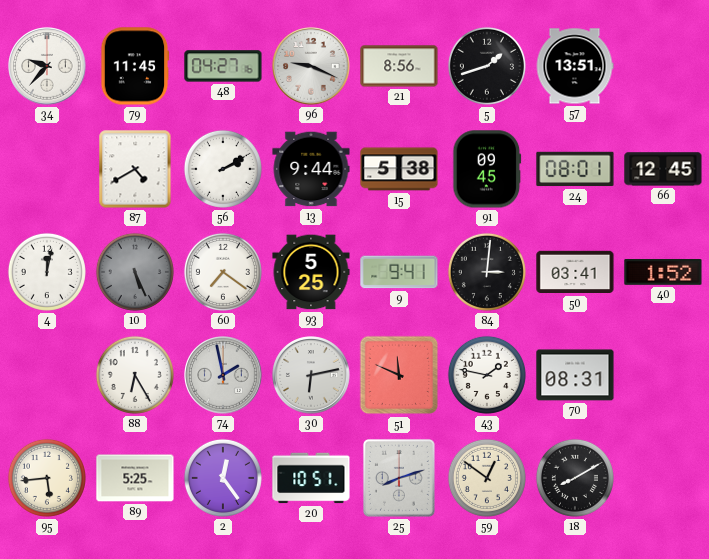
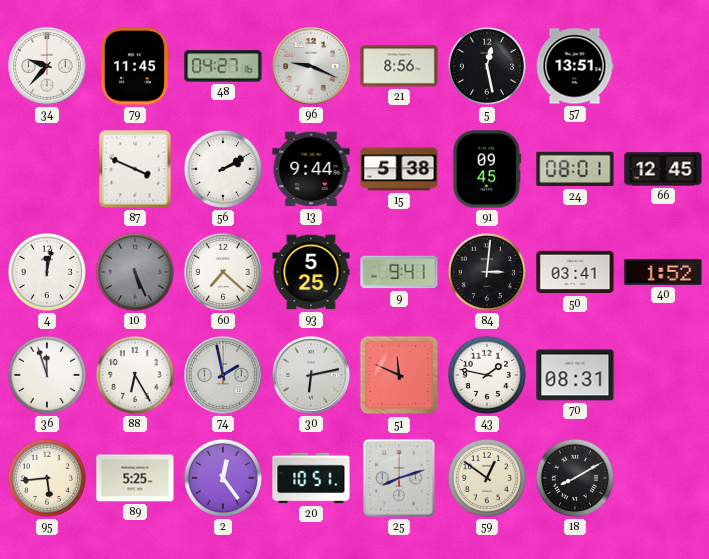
5: 1:42 -> 12:28
87: 4:40 -> 3:49
60: 7:21 -> 7:22
36: none -> 11:57
